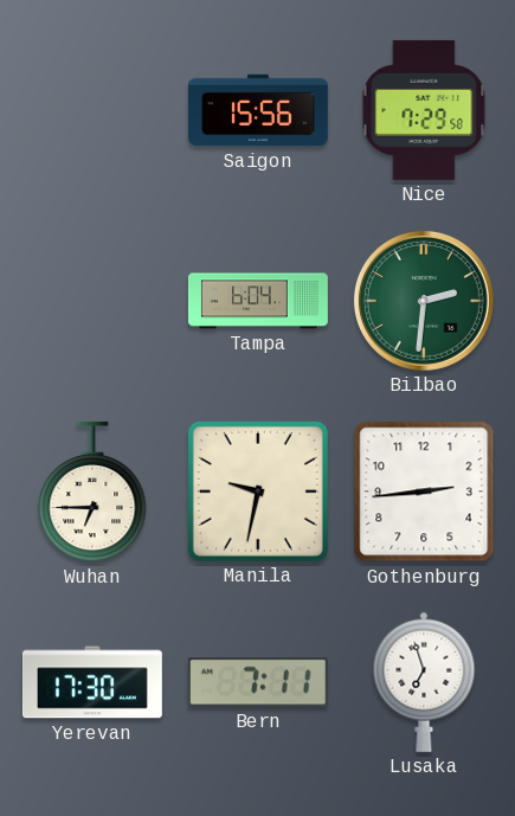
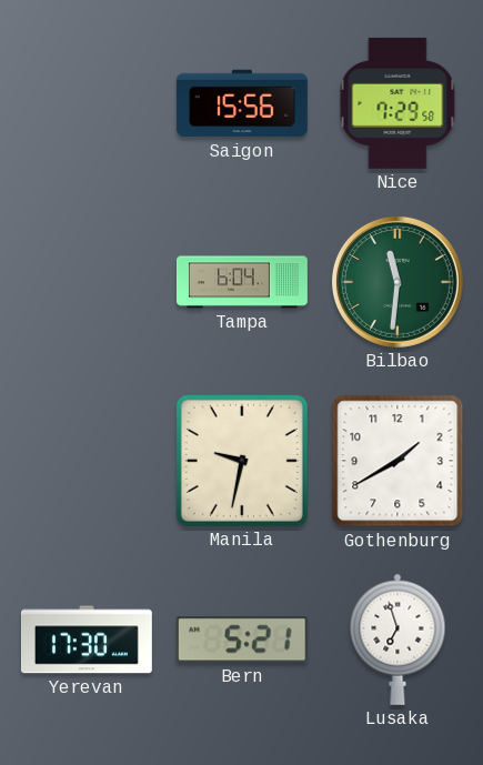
Bilbao: 2:31 -> 11:31
Wuhan: 6:45 -> none
Gothenburg: 2:44 -> 1:40
Bern: 7:11 -> 5:21
